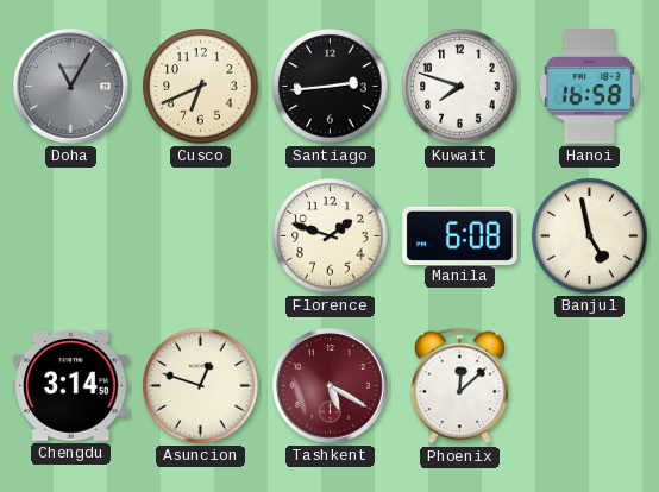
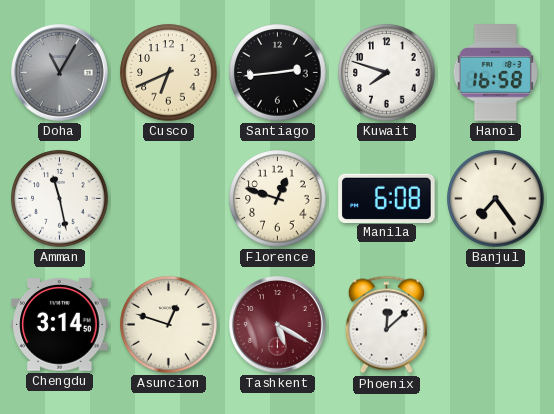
Amman: none -> 11:28
Florence: 1:48 -> 12:48
Banjul: 4:58 -> 7:24
